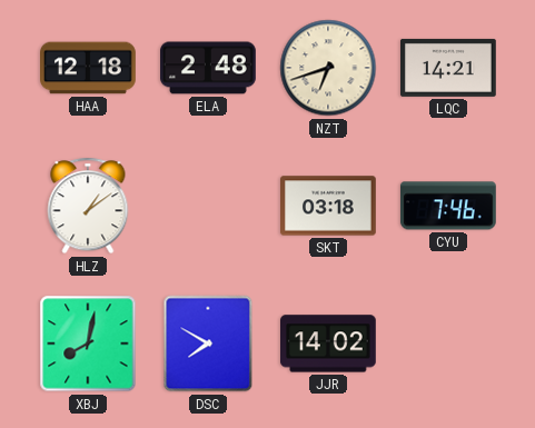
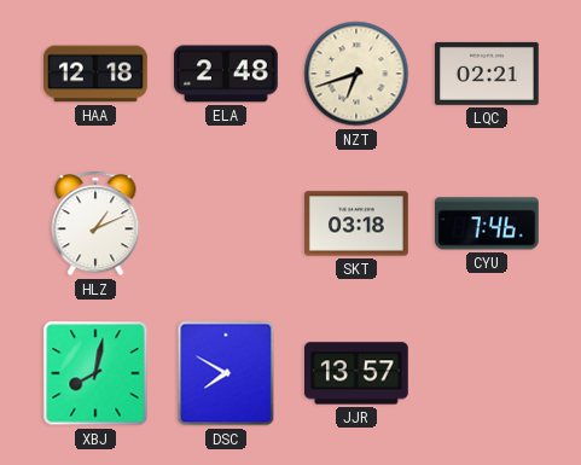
LQC: 14:21 -> 02:21
HLZ: 1:09 -> 1:11
JJR: 14:02 -> 13:57
